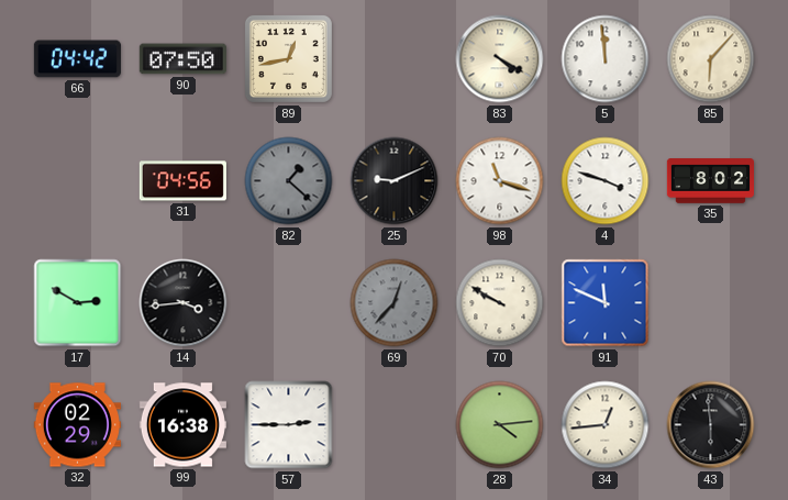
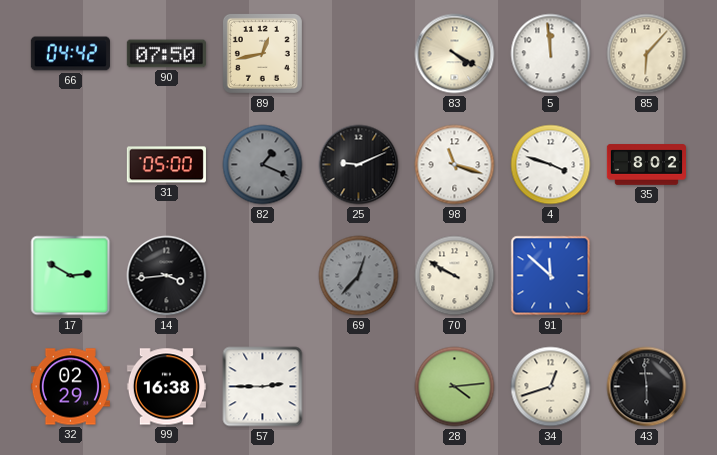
31: 04:56 -> 05:00
82: 1:22 -> 1:19
91: 11:49 -> 11:52
34: 12:44 -> 12:42
